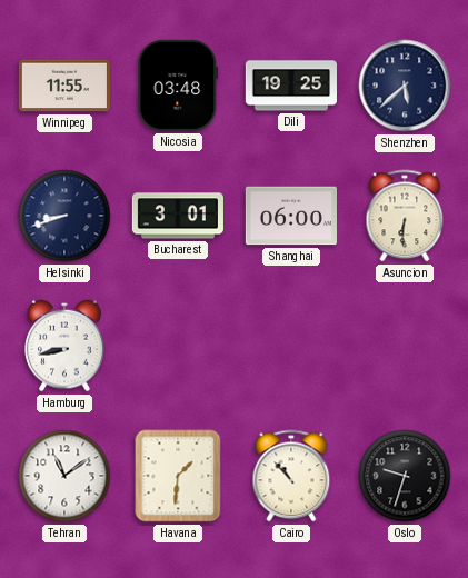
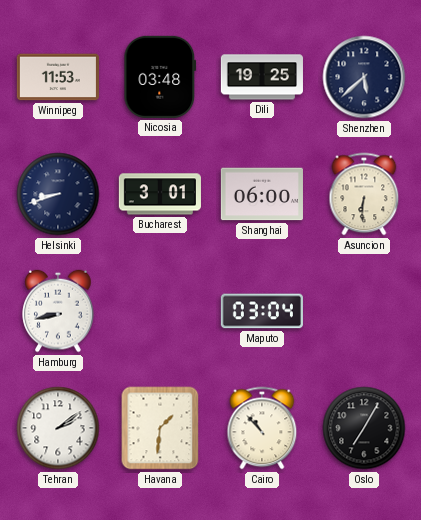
Winnipeg: 11:55 -> 11:53
Maputo: none -> 03:04
Tehran: 11:09 -> 2:09
Oslo: 9:33 -> 7:05
